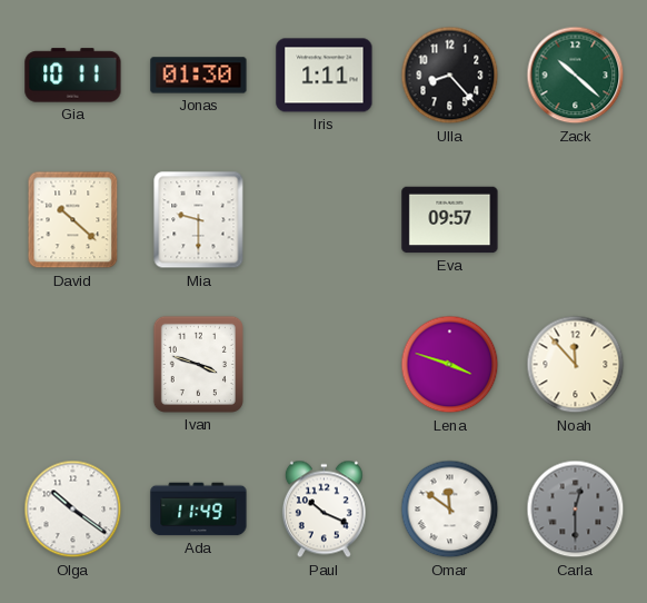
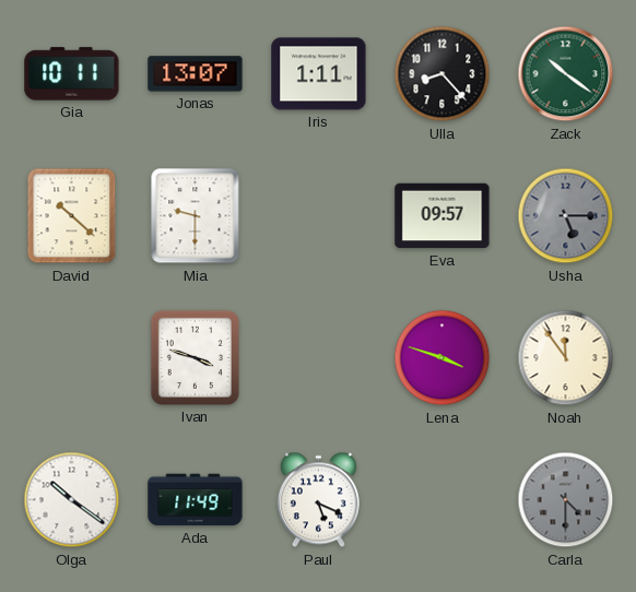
Jonas: 01:30 -> 13:07
Zack: 10:22 -> 10:21
Usha: none -> 5:15
Noah: 11:53 -> 11:54
Paul: 10:19 -> 5:19
Omar: 11:51 -> none
Carla: 12:30 -> 4:30
